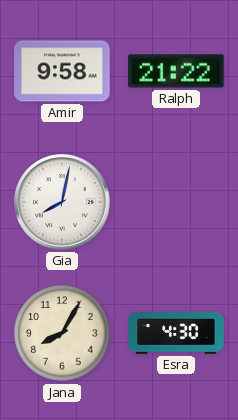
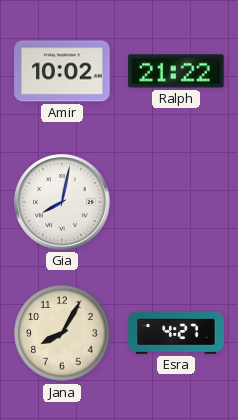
Amir: 9:58 -> 10:02
Esra: 4:30 -> 4:27
